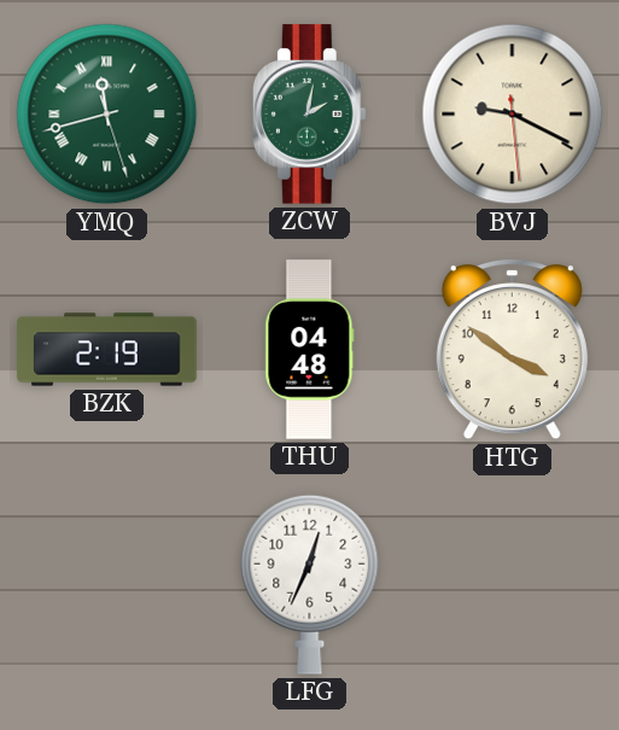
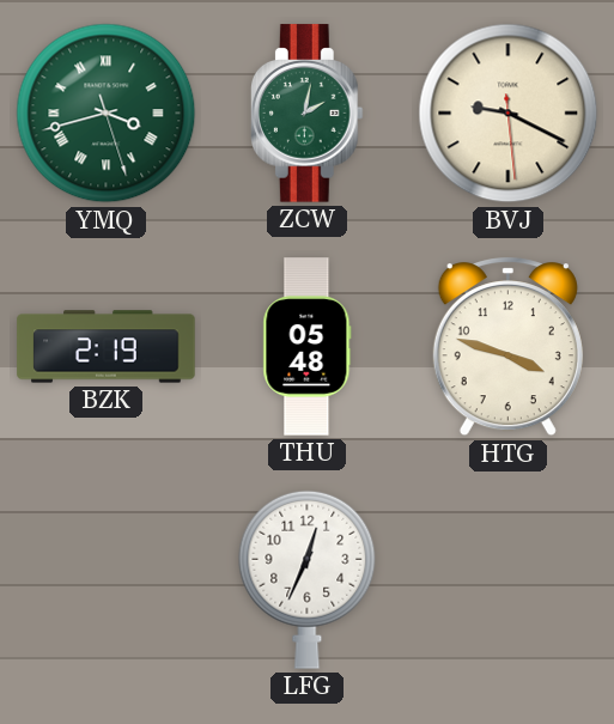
YMQ: 11:42 -> 3:42
THU: 04:48 -> 05:48
HTG: 3:51 -> 3:48
